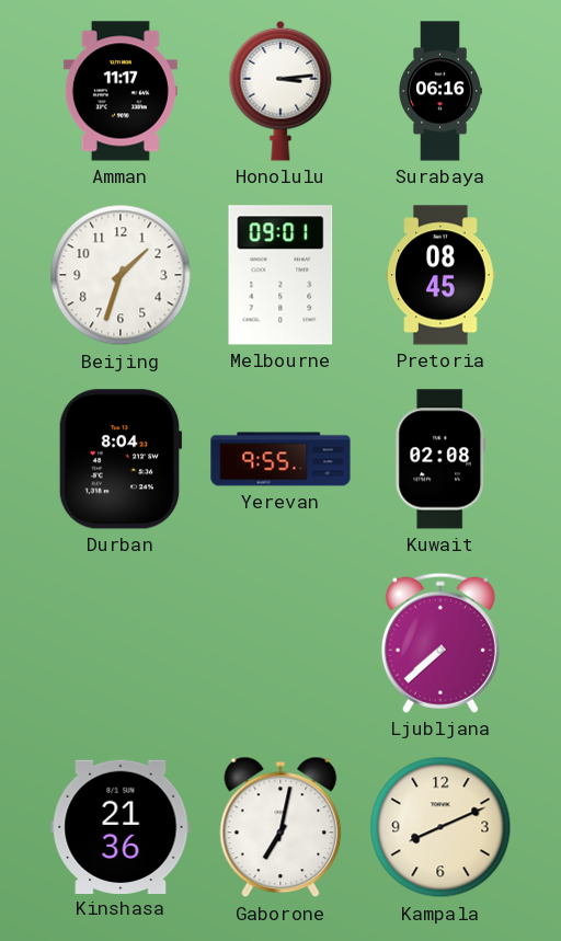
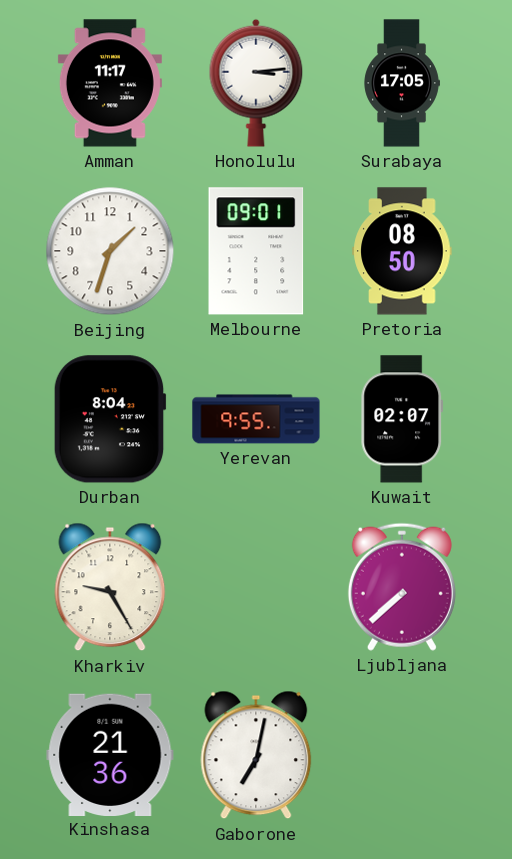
Surabaya: 06:16 -> 17:05
Pretoria: 08:45 -> 08:50
Kuwait: 02:08 -> 02:07
Kharkiv: none -> 9:25
Kampala: 8:11 -> none
